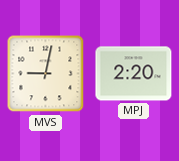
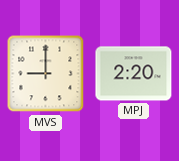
MVS: 9:02 -> 9:00
